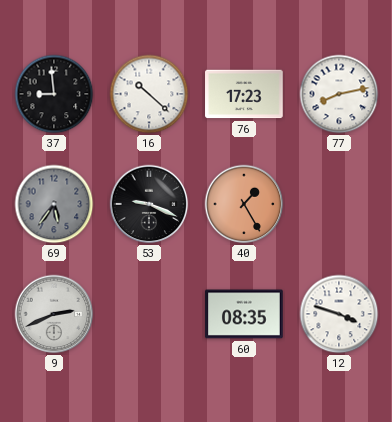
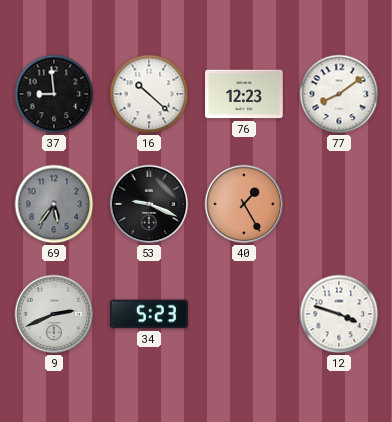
76: 17:23 -> 12:23
77: 8:13 -> 8:09
34: none -> 5:23
60: 08:35 -> none
